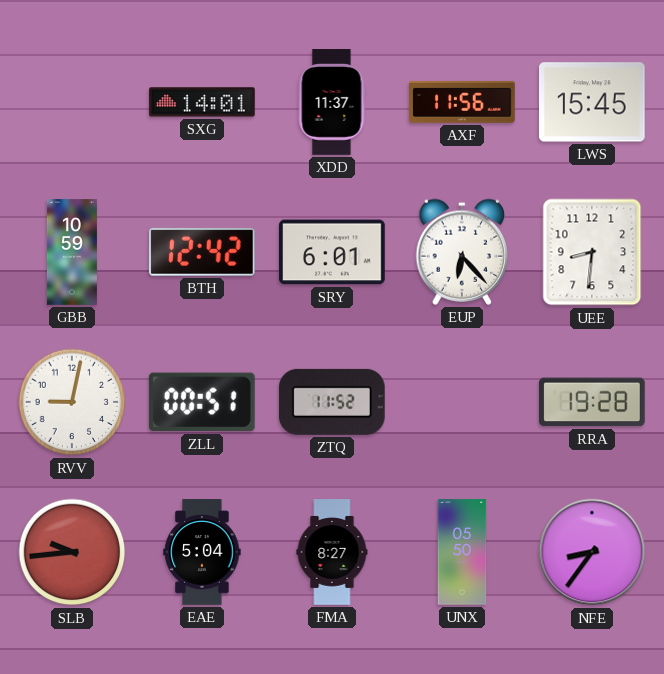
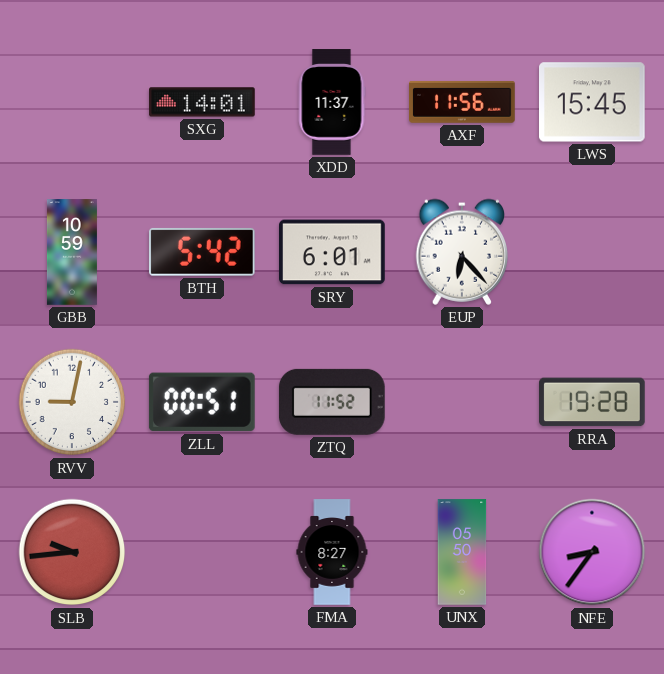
BTH: 12:42 -> 5:42
UEE: 8:31 -> none
EAE: 5:04 -> none
